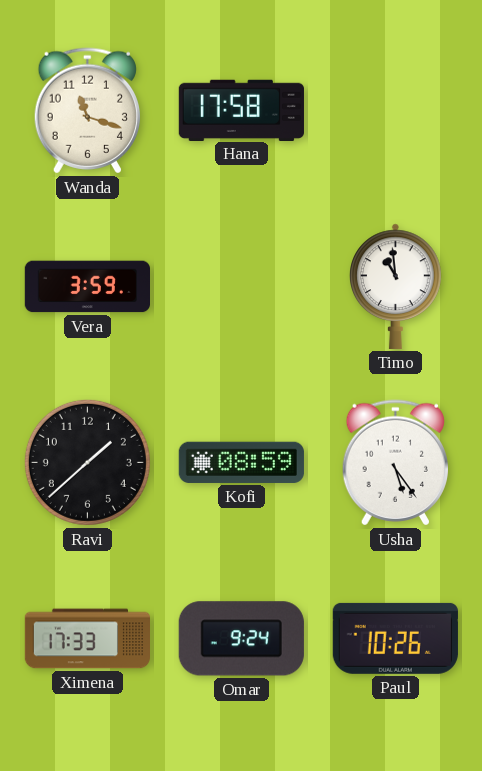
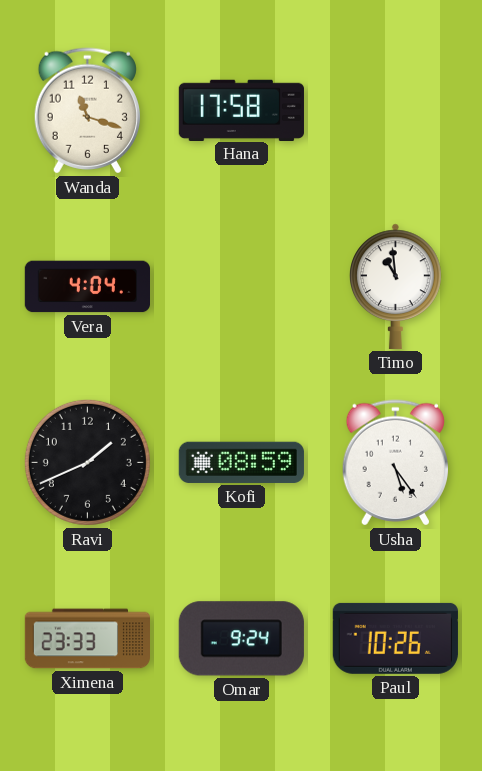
Vera: 3:59 -> 4:04
Ravi: 1:38 -> 1:41
Ximena: 17:33 -> 23:33
